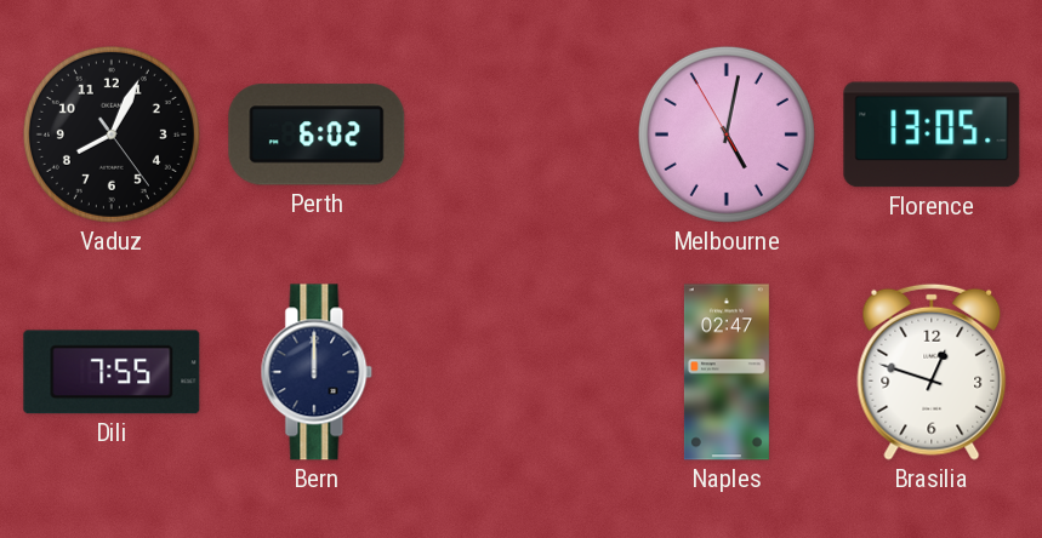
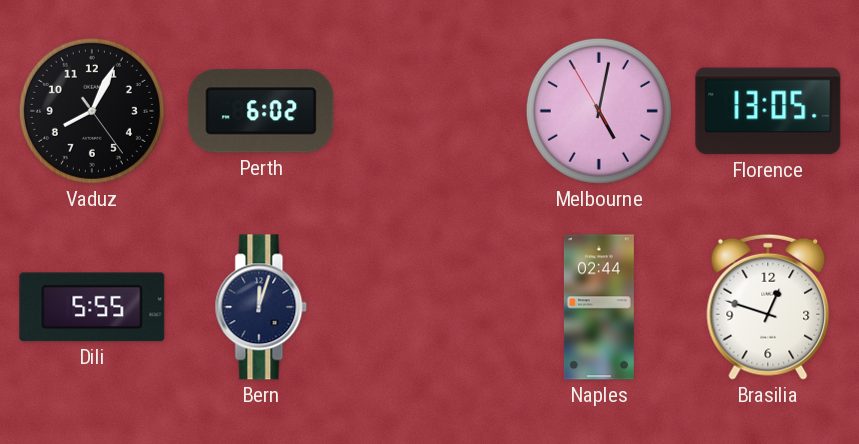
Dili: 7:55 -> 5:55
Bern: 12:00 -> 12:03
Naples: 02:47 -> 02:44
